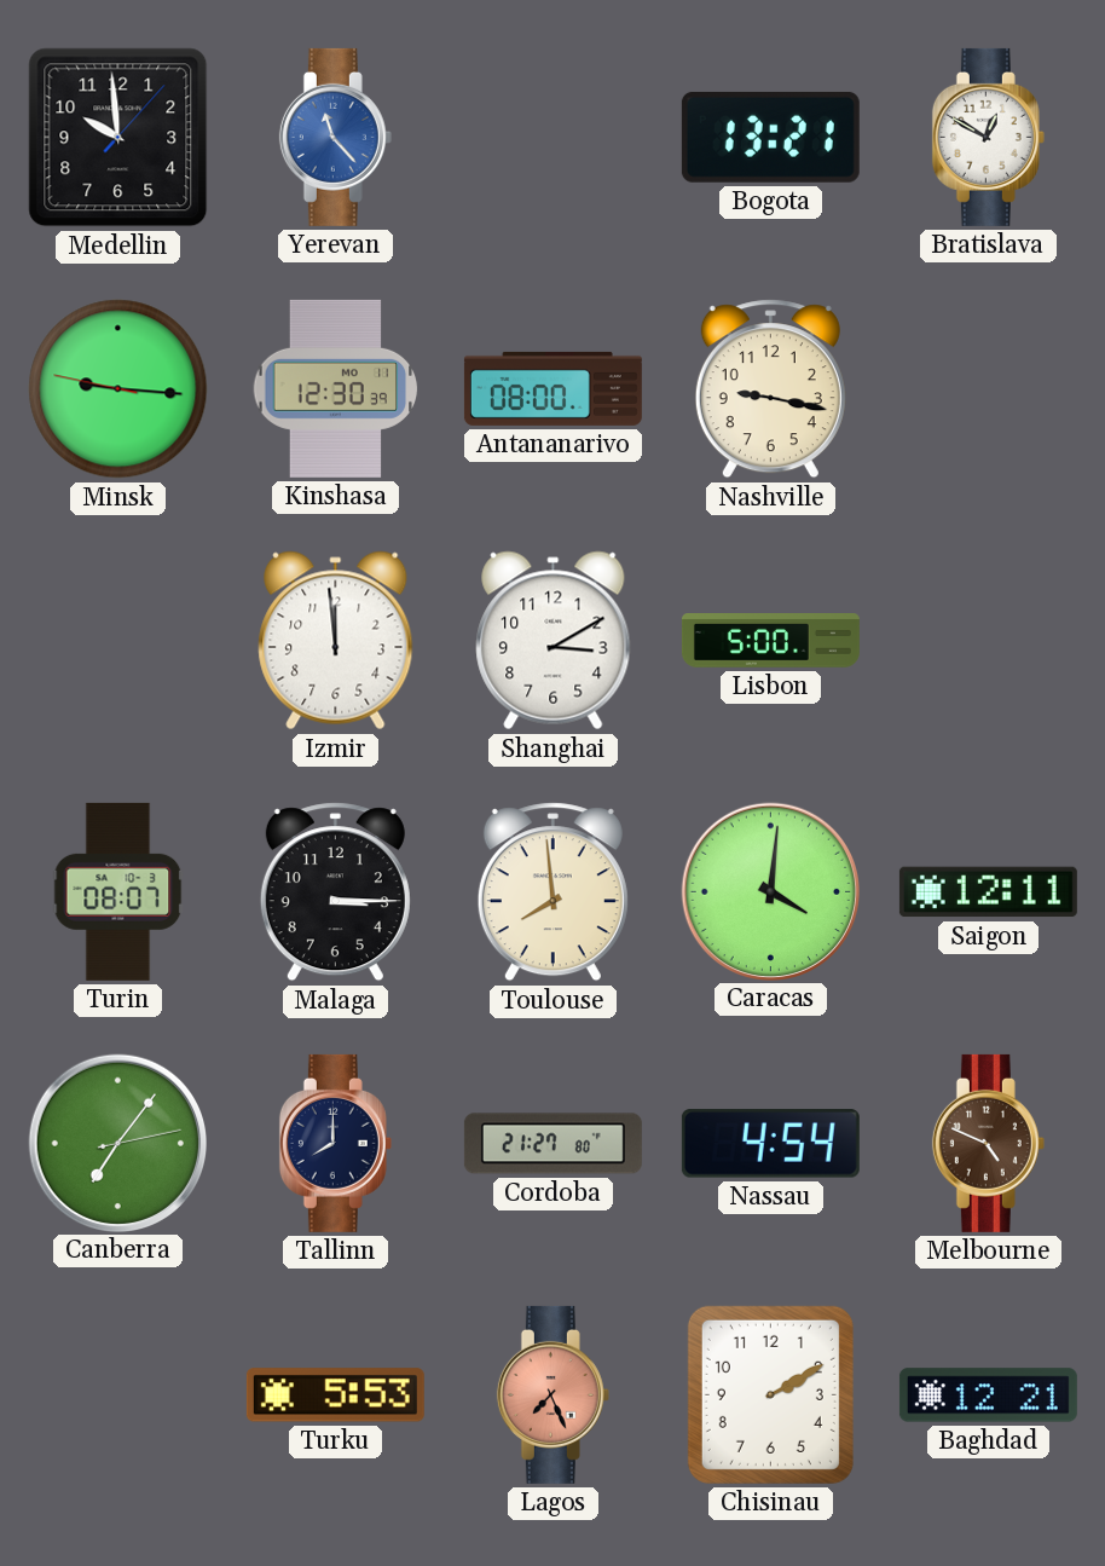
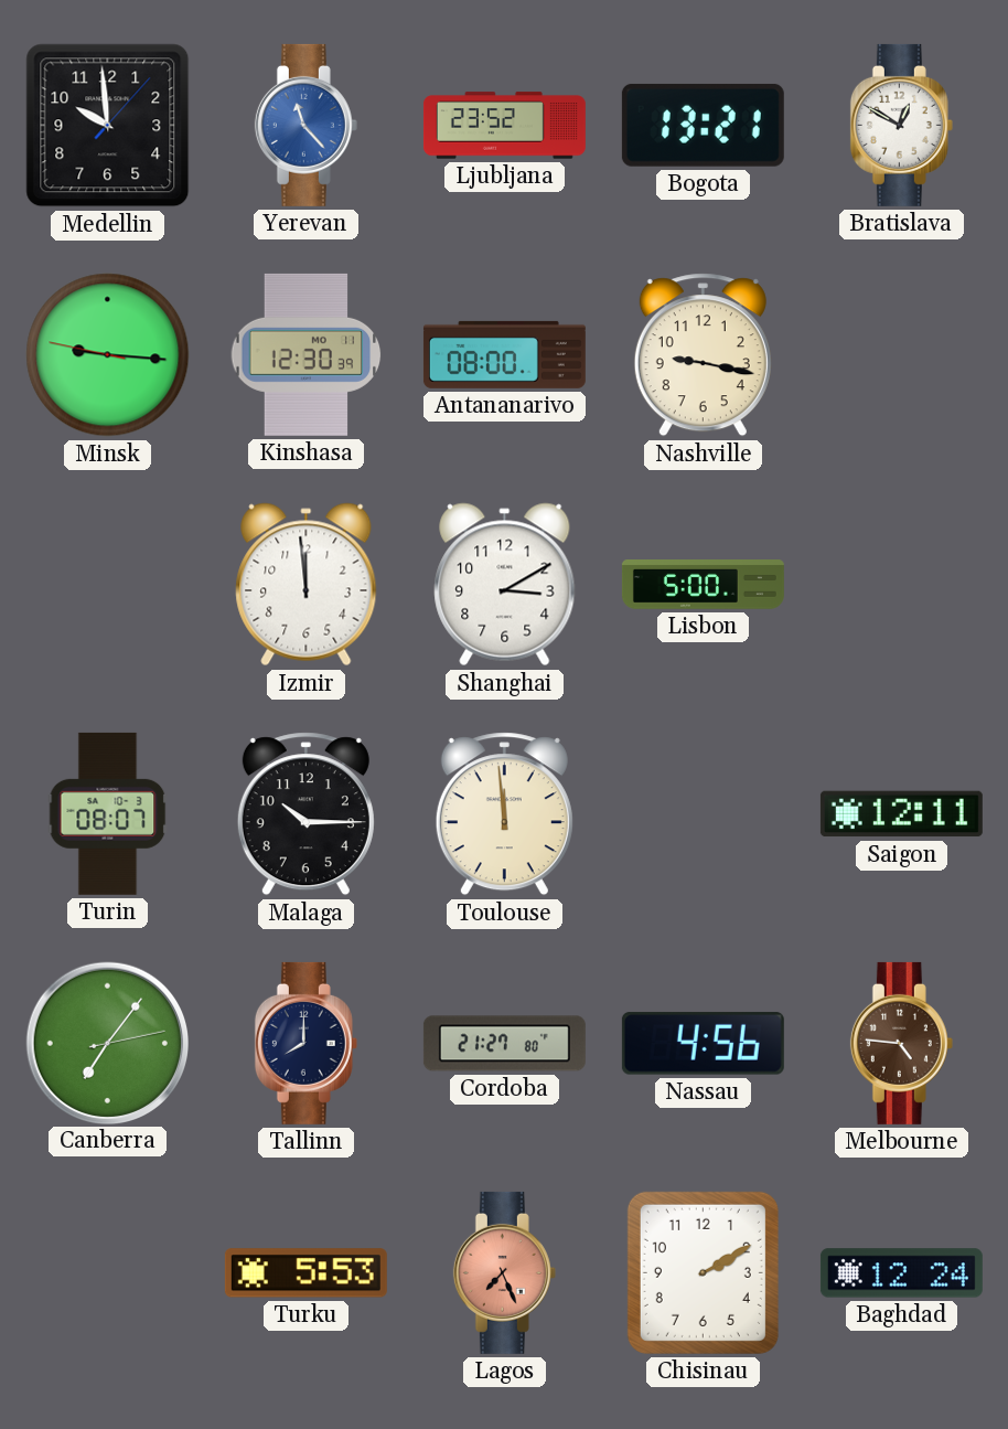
Ljubljana: none -> 23:52
Malaga: 3:15 -> 10:15
Toulouse: 7:59 -> 11:59
Caracas: 4:01 -> none
Nassau: 4:54 -> 4:56
Melbourne: 4:49 -> 4:46
Baghdad: 12:21 -> 12:24
